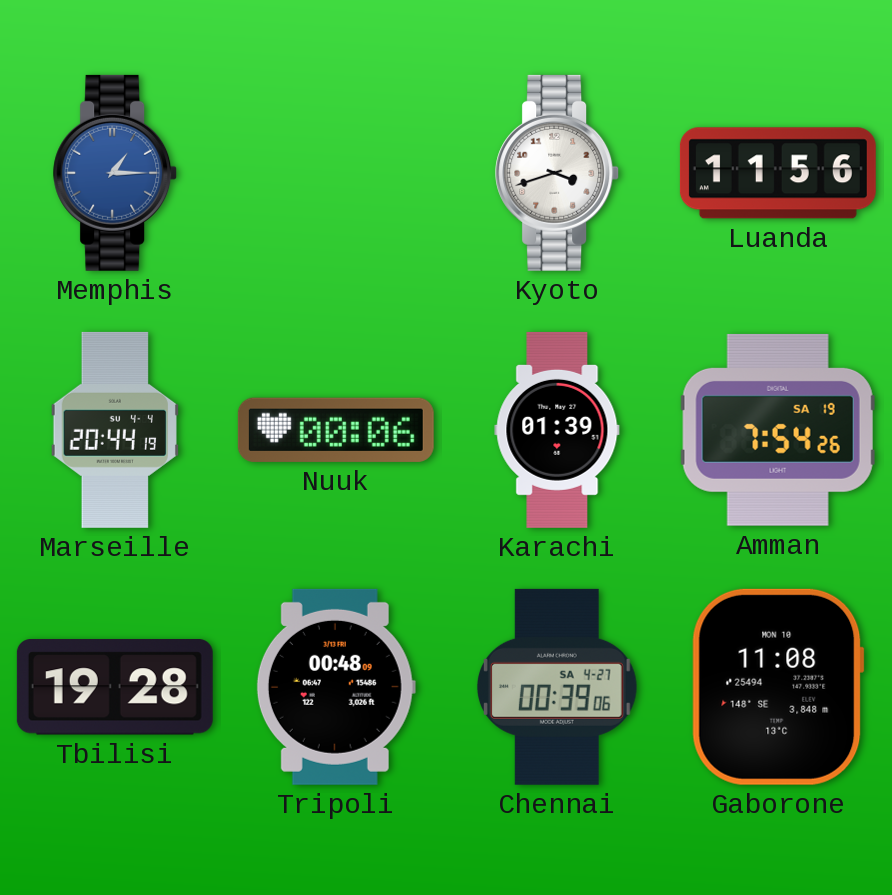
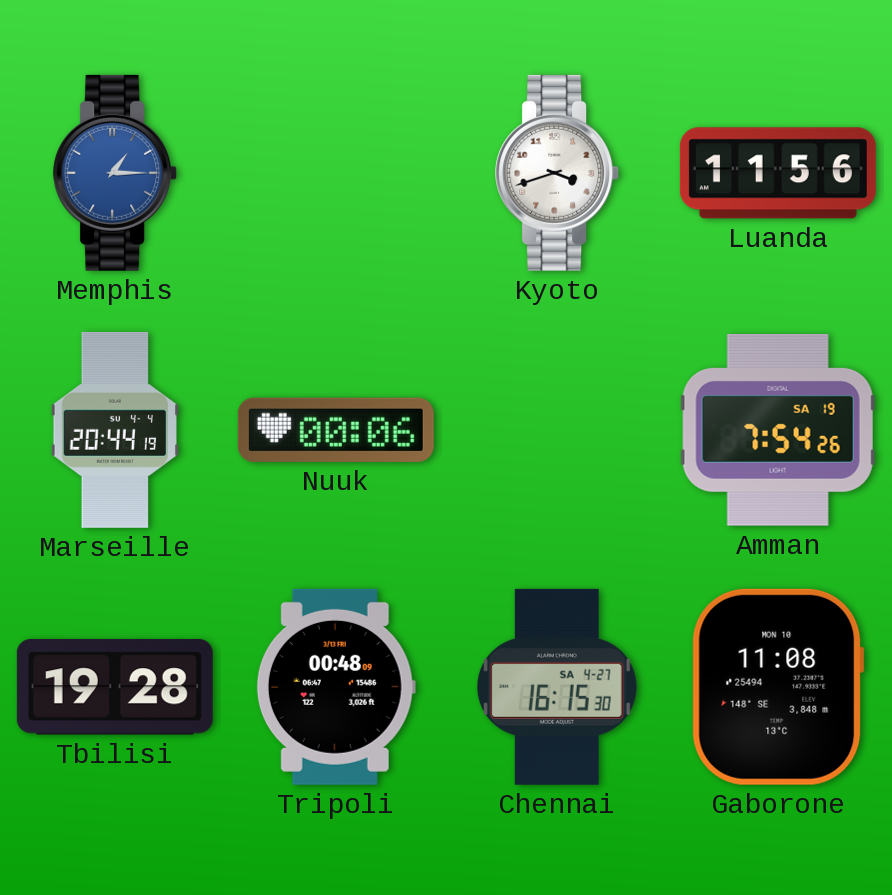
Karachi: 01:39 -> none
Chennai: 00:39 -> 16:15
